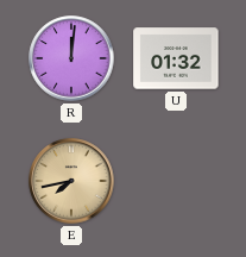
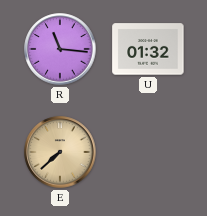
R: 12:01 -> 11:16
E: 7:43 -> 7:38
